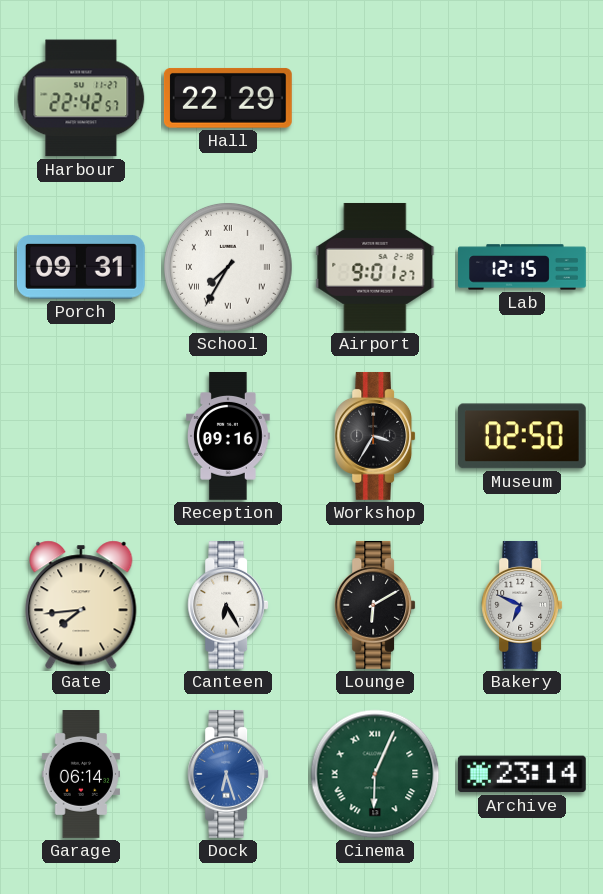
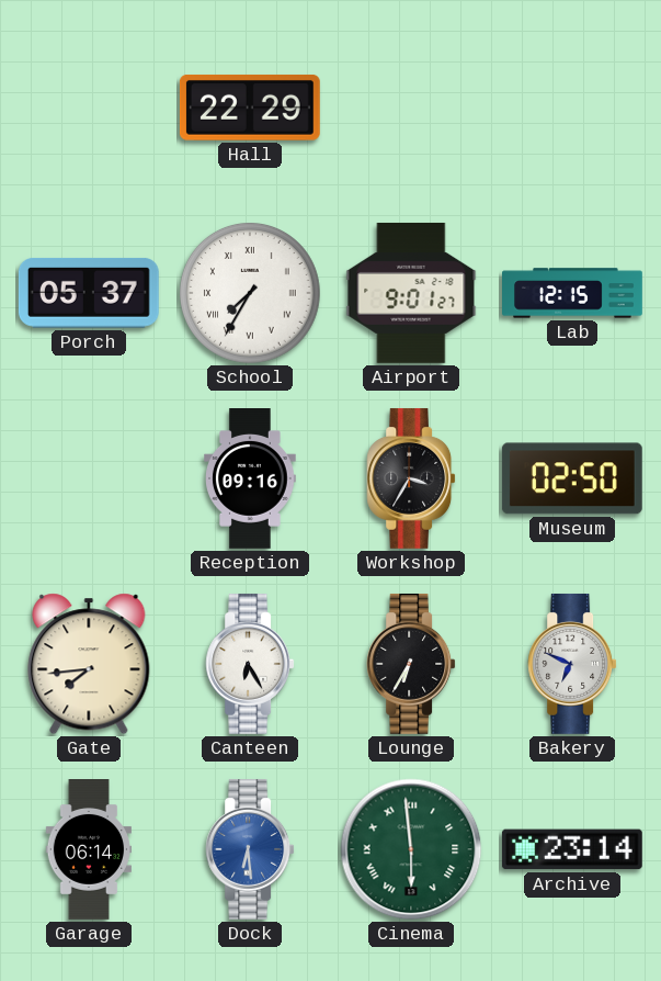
Harbour: 22:42 -> none
Porch: 09:31 -> 05:37
Lounge: 6:10 -> 6:35
Dock: 6:27 -> 6:29
Cinema: 6:04 -> 5:59
